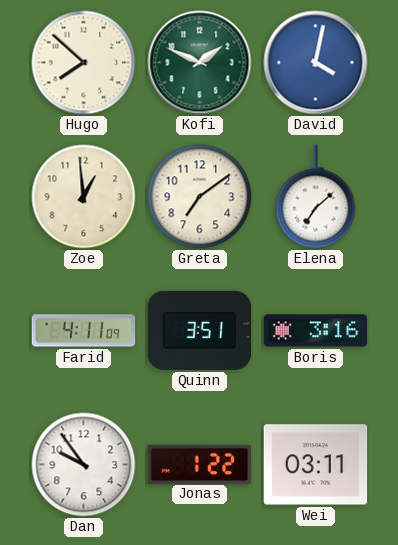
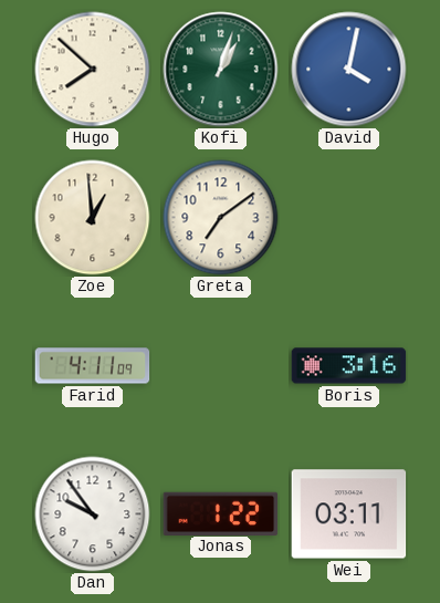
Kofi: 1:49 -> 1:03
Elena: 7:08 -> none
Quinn: 3:51 -> none
